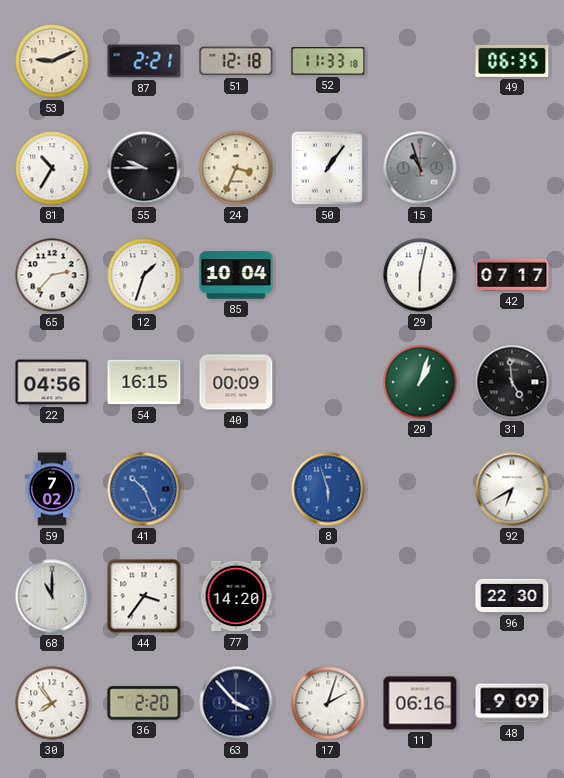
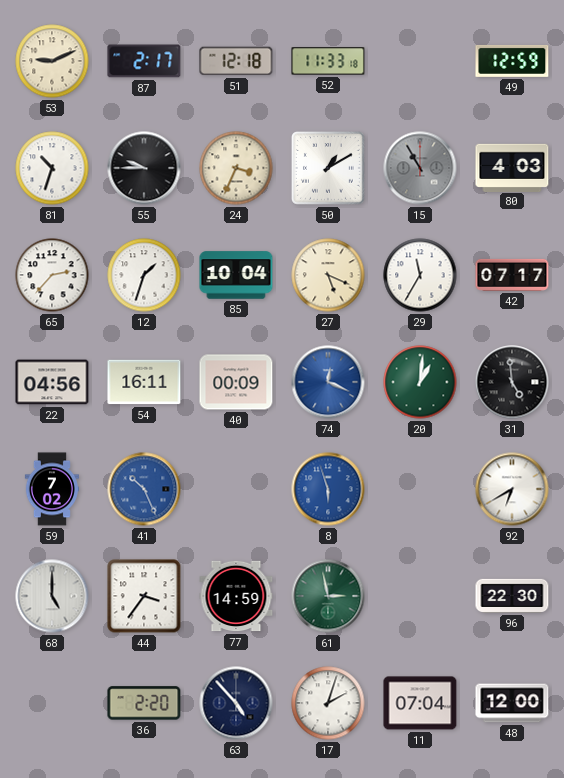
87: 2:21 -> 2:17
49: 06:35 -> 12:59
81: 10:35 -> 10:33
50: 1:06 -> 1:10
15: 10:57 -> 10:55
80: none -> 4:03
27: none -> 5:19
29: 6:02 -> 11:35
54: 16:15 -> 16:11
74: none -> 12:19
20: 1:03 -> 1:01
68: 11:00 -> 5:00
77: 14:20 -> 14:59
61: none -> 2:58
30: 7:54 -> none
63: 3:53 -> 4:53
11: 06:16 -> 07:04
48: 9:09 -> 12:00
